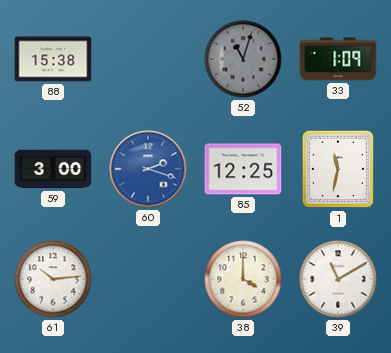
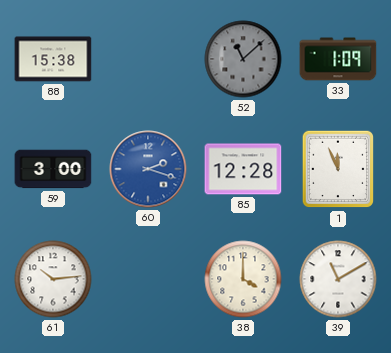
52: 11:03 -> 11:08
85: 12:25 -> 12:28
1: 11:32 -> 11:56
